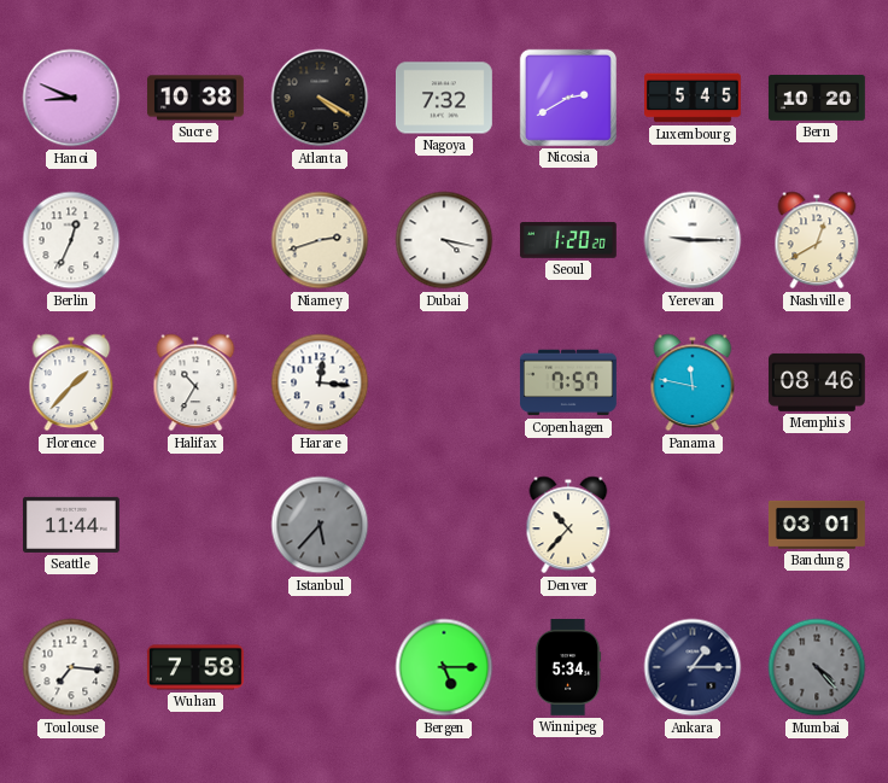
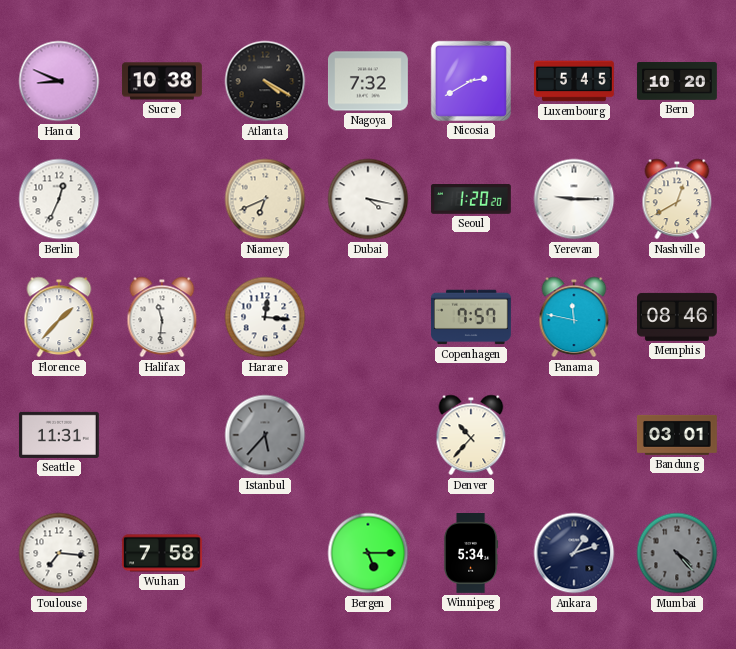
Niamey: 2:42 -> 6:41
Halifax: 10:35 -> 11:31
Seattle: 11:44 -> 11:31
Ankara: 1:15 -> 1:12
